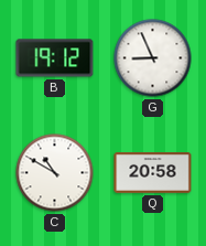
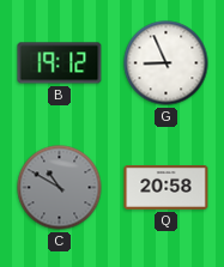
C dial: white -> grey
